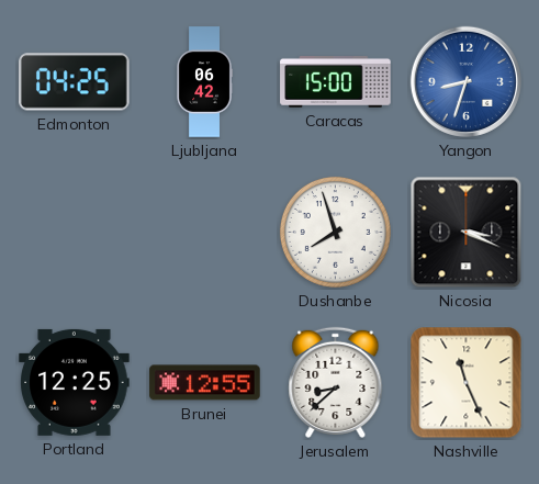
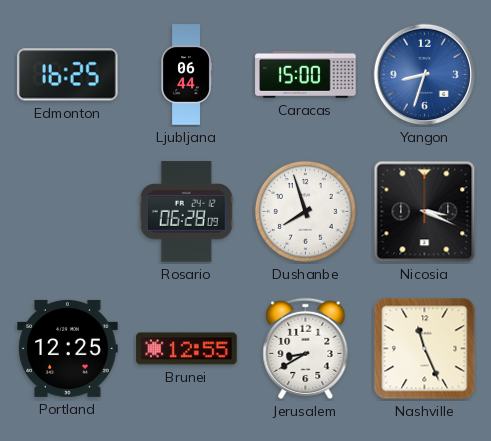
Edmonton: 04:25 -> 16:25
Ljubljana: 06:42 -> 06:44
Rosario: none -> 06:28
Jerusalem: 8:38 -> 8:40
